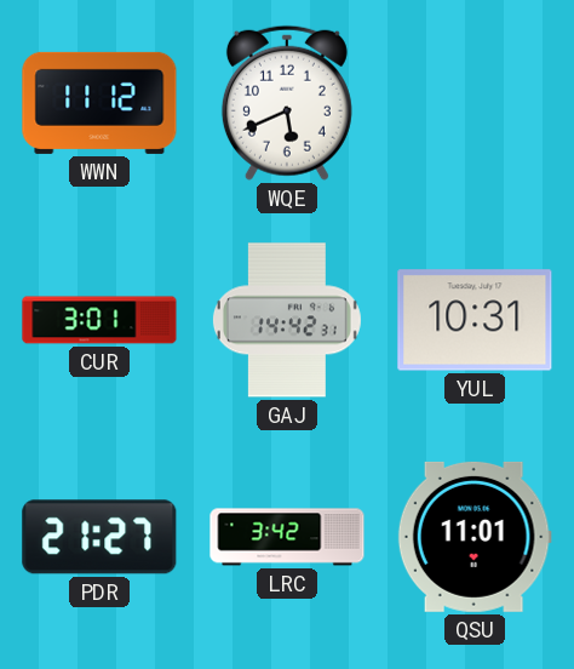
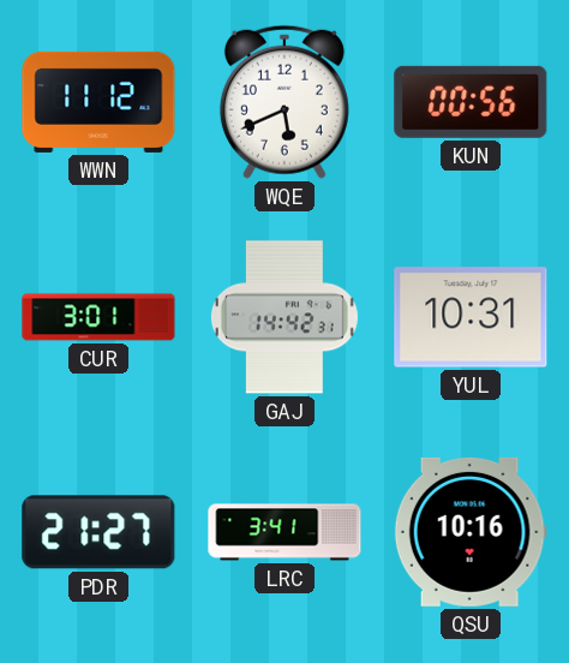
KUN: none -> 00:56
LRC: 3:42 -> 3:41
QSU: 11:01 -> 10:16
